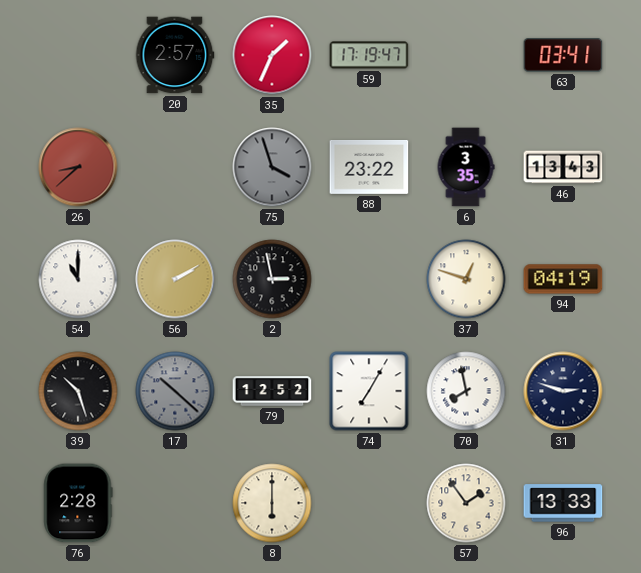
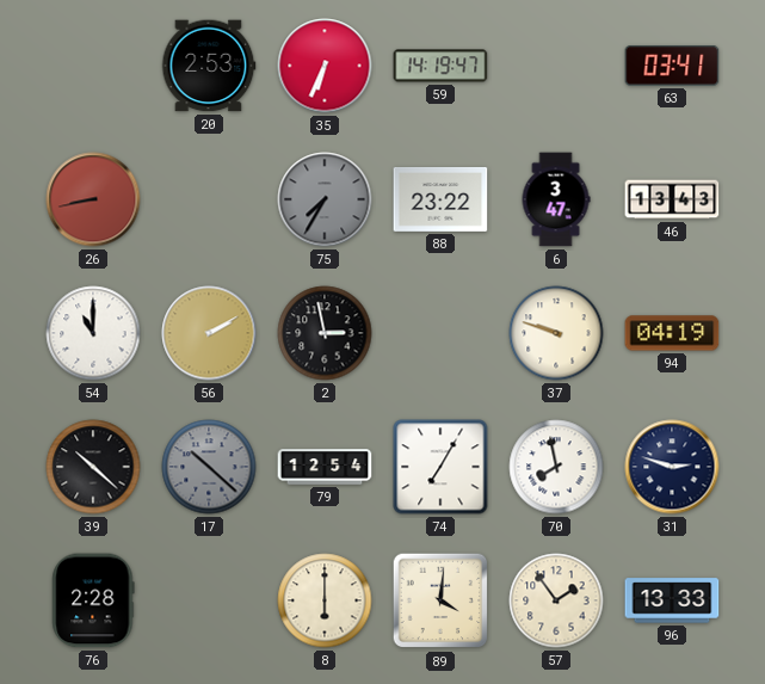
20: 2:57 -> 2:53
35: 1:34 -> 6:34
59: 17:19 -> 14:19
26: 8:38 -> 8:43
75: 3:57 -> 7:35
6: 3:35 -> 3:47
37: 12:48 -> 9:48
39: 10:27 -> 10:22
79: 12:52 -> 12:54
89: none -> 4:01
